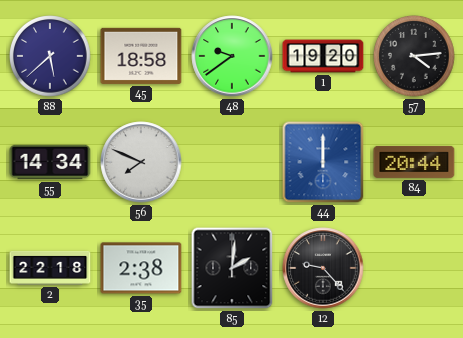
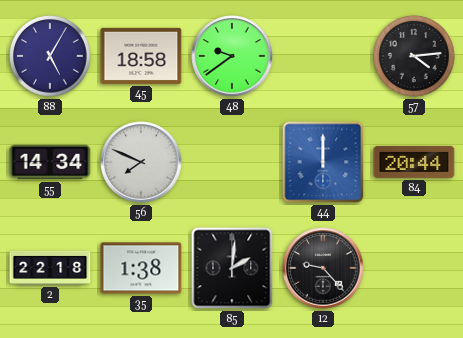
88: 5:38 -> 5:05
1: 19:20 -> none
35: 2:38 -> 1:38
